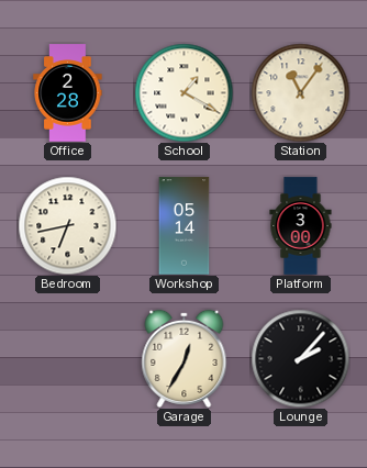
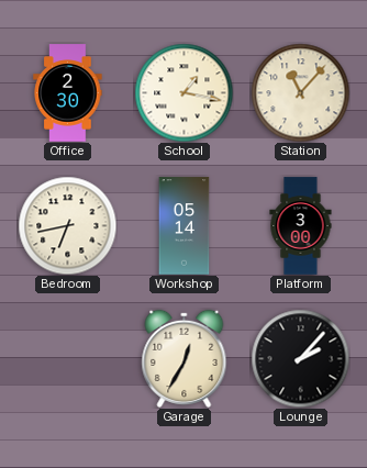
Office: 2:28 -> 2:30
School: 1:20 -> 1:17
Station: 11:06 -> 11:07
